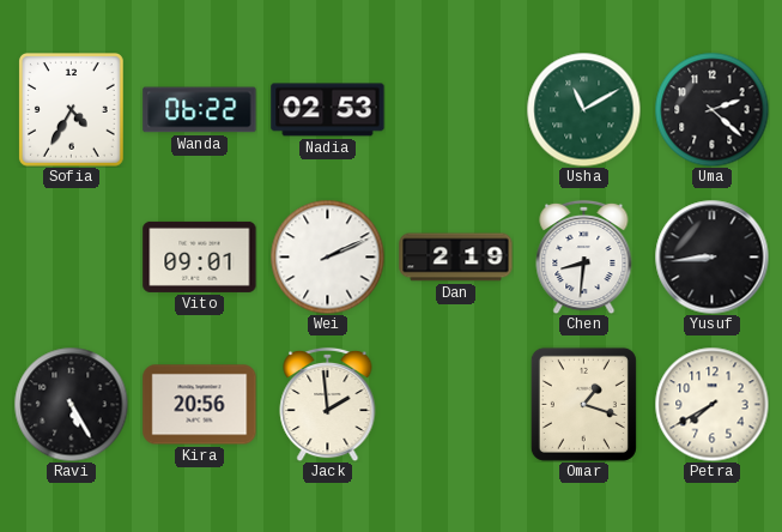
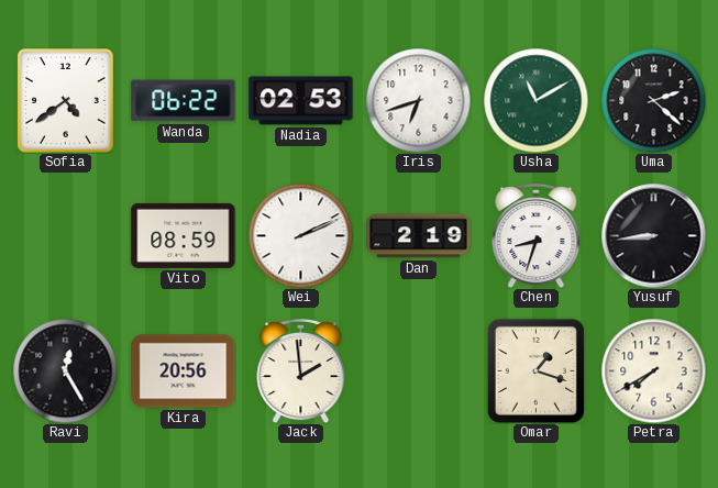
Sofia: 4:35 -> 4:39
Iris: none -> 6:42
Vito: 09:01 -> 08:59
Chen: 8:31 -> 8:33
Ravi: 5:25 -> 12:25
